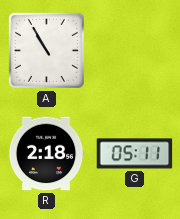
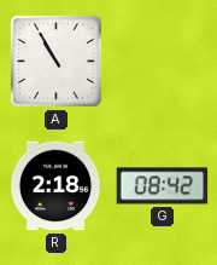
G: 05:11 -> 08:42
